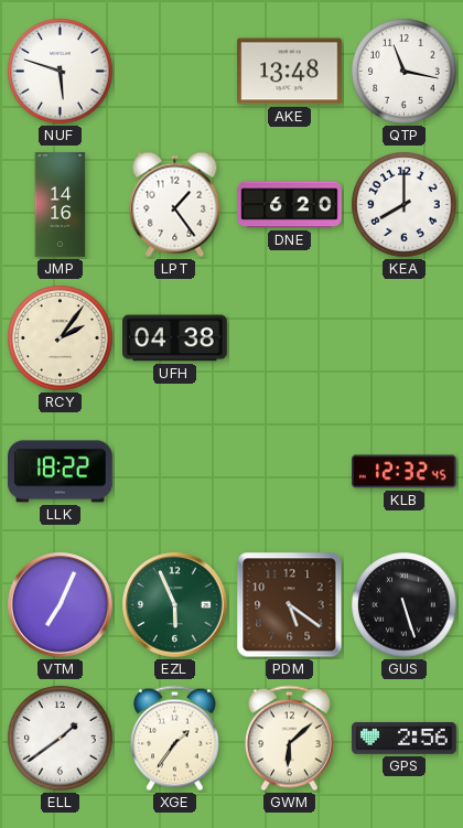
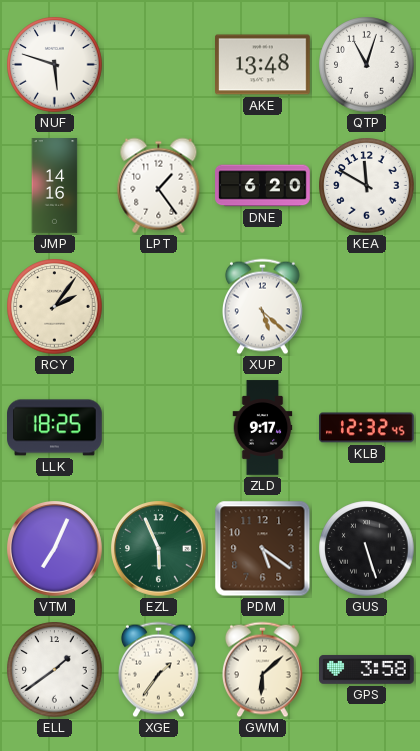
QTP: 11:17 -> 11:03
KEA: 8:00 -> 11:50
UFH: 04:38 -> none
XUP: none -> 5:22
LLK: 18:22 -> 18:25
ZLD: none -> 9:17
GPS: 2:56 -> 3:58
